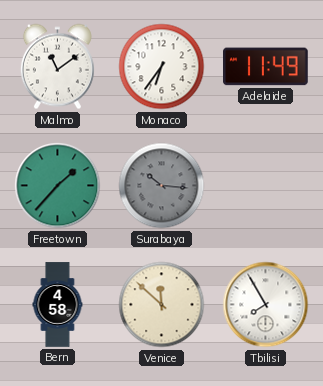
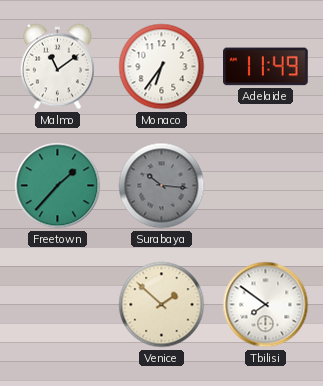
Bern: 4:58 -> none
Venice: 11:52 -> 1:52
Tbilisi: 7:55 -> 7:51
